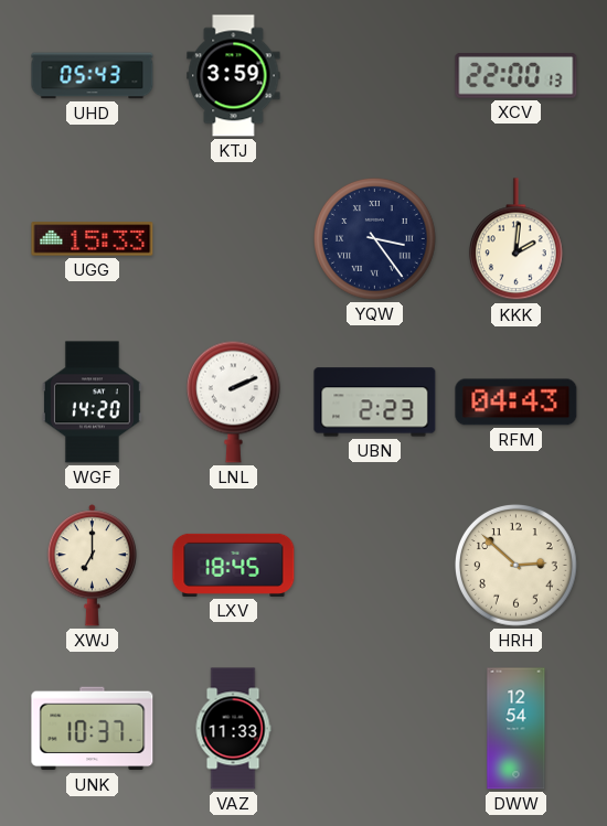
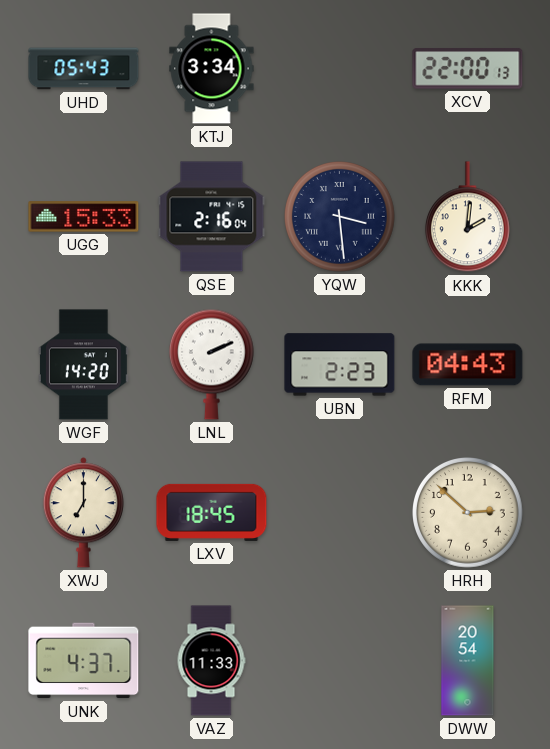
KTJ: 3:59 -> 3:34
QSE: none -> 2:16
YQW: 3:24 -> 3:29
UNK: 10:37 -> 4:37
DWW: 12:54 -> 20:54
